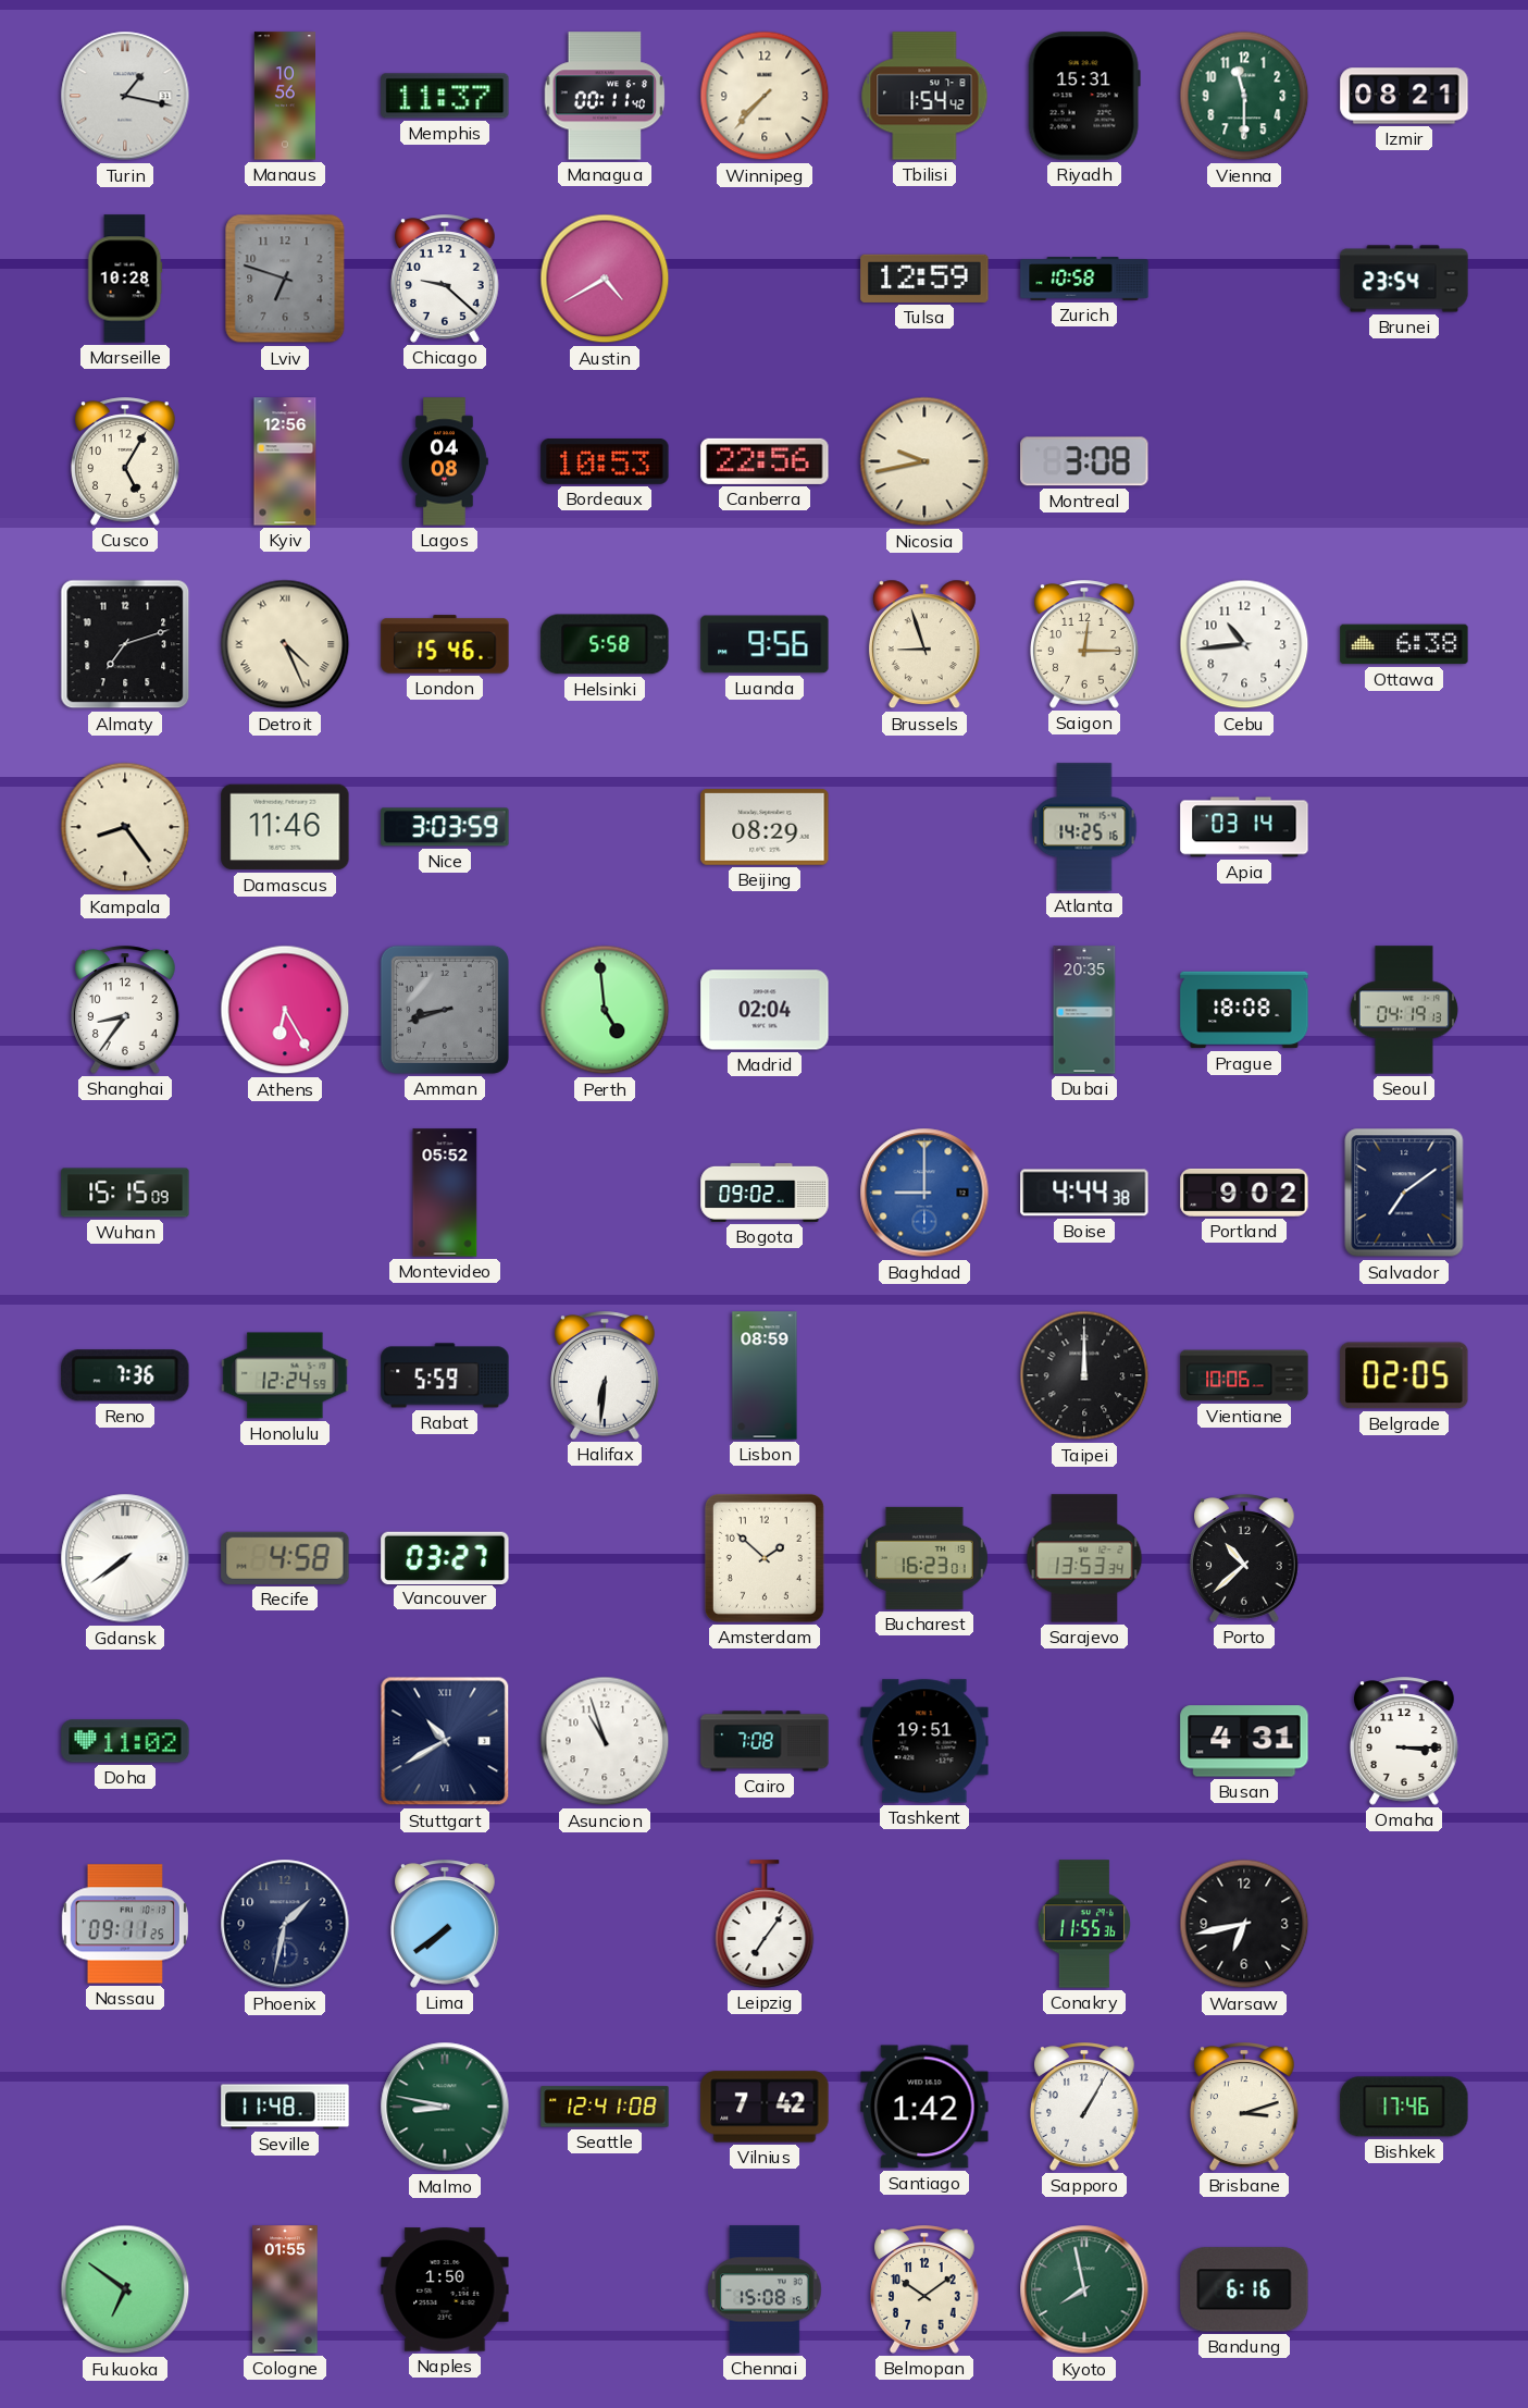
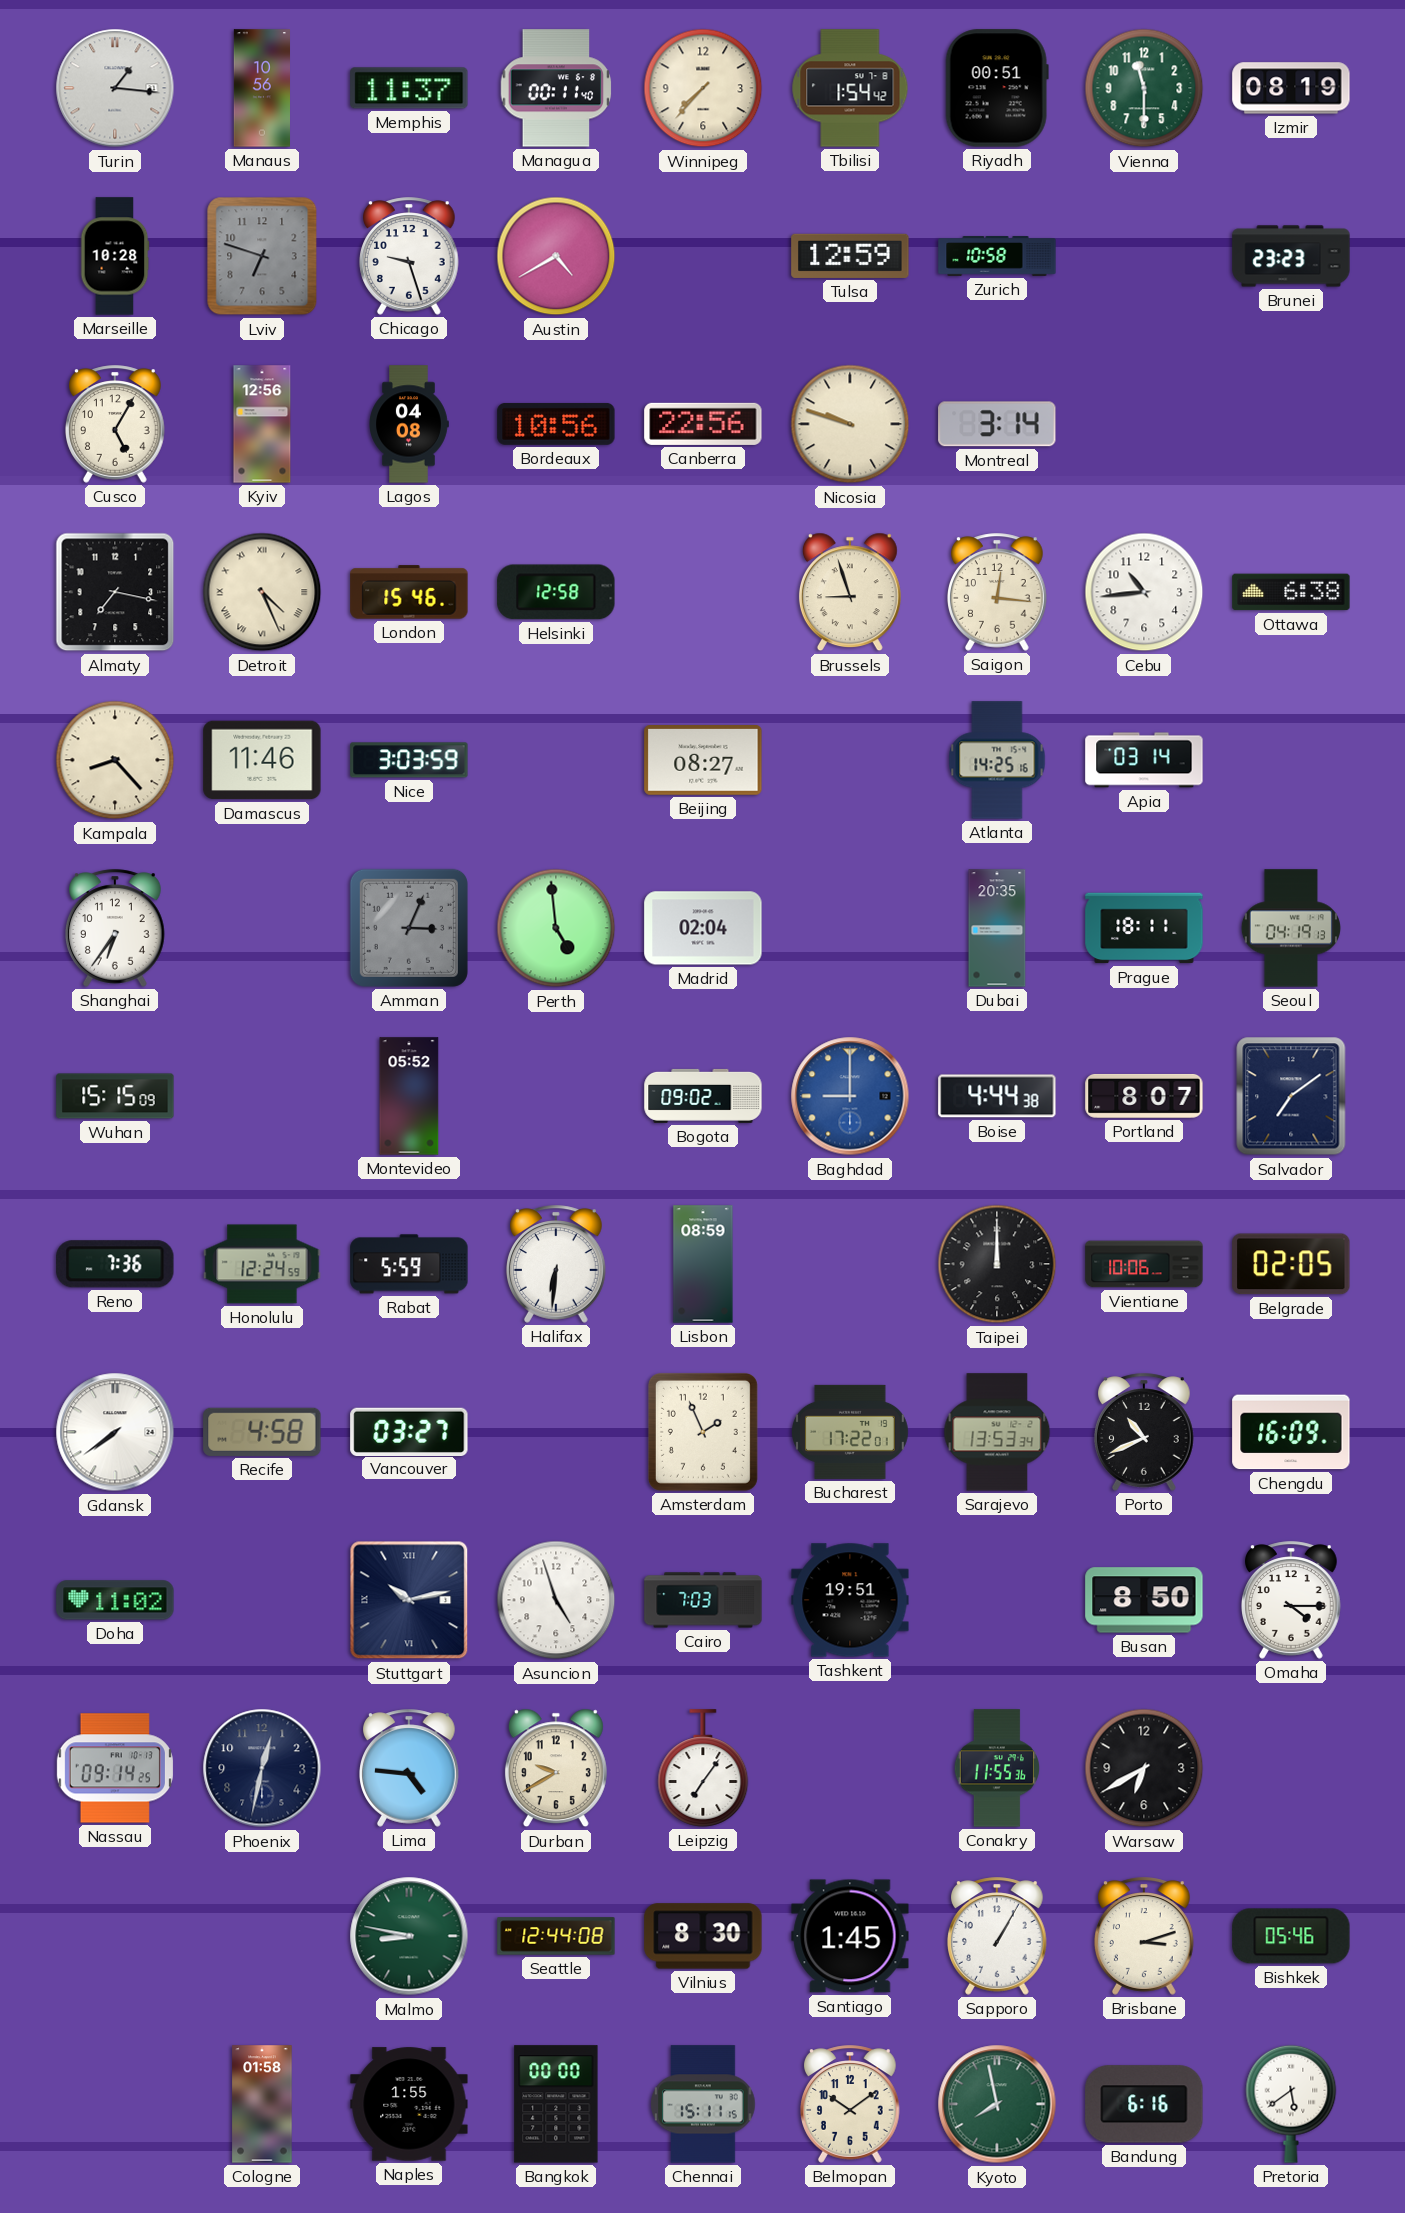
Turin: 1:17 -> 1:16
Riyadh: 15:31 -> 00:51
Izmir: 08:21 -> 08:19
Chicago: 9:22 -> 9:27
Brunei: 23:54 -> 23:23
Bordeaux: 10:53 -> 10:56
Nicosia: 9:43 -> 9:48
Montreal: 3:08 -> 3:14
Almaty: 7:12 -> 7:17
Helsinki: 5:58 -> 12:58
Luanda: 9:56 -> none
Saigon: 12:15 -> 12:16
Kampala: 8:24 -> 8:23
Beijing: 08:29 -> 08:27
Shanghai: 8:36 -> 6:36
Athens: 6:25 -> none
Amman: 8:42 -> 3:04
Prague: 18:08 -> 18:11
Portland: 9:02 -> 8:07
Amsterdam: 1:52 -> 1:56
Bucharest: 16:23 -> 17:22
Porto: 10:38 -> 10:41
Chengdu: none -> 16:09
Stuttgart: 10:40 -> 10:13
Asuncion: 10:57 -> 4:57
Cairo: 7:08 -> 7:03
Busan: 4:31 -> 8:50
Omaha: 3:15 -> 4:15
Nassau: 09:11 -> 09:14
Phoenix: 1:32 -> 12:32
Lima: 7:39 -> 4:46
Durban: none -> 9:40
Warsaw: 6:43 -> 6:40
Seville: 11:48 -> none
Seattle: 12:41 -> 12:44
Vilnius: 7:42 -> 8:30
Santiago: 1:42 -> 1:45
Bishkek: 17:46 -> 05:46
Fukuoka: 6:51 -> none
Cologne: 01:55 -> 01:58
Naples: 1:50 -> 1:55
Bangkok: none -> 00:00
Chennai: 15:08 -> 15:11
Pretoria: none -> 5:39
